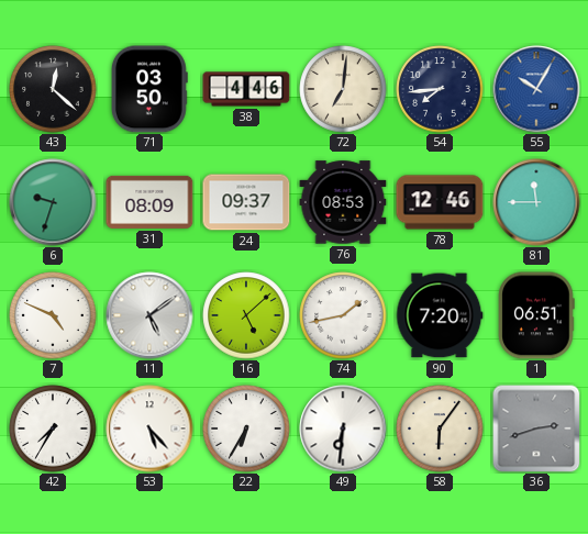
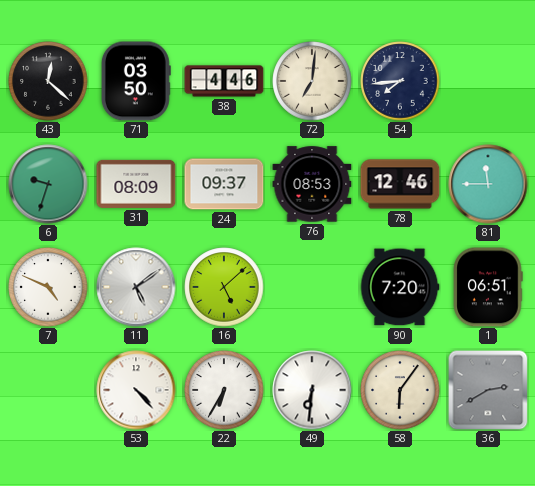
55: 10:05 -> none
74: 1:43 -> none
42: 7:35 -> none
53: 5:23 -> 4:23
36: 2:42 -> 2:40
